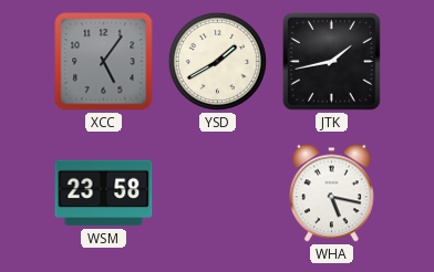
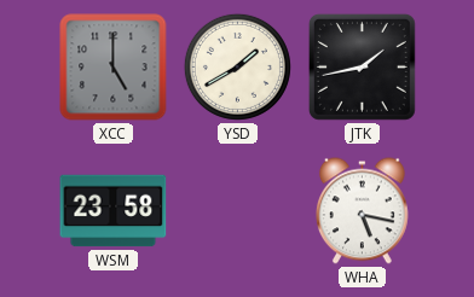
XCC: 5:06 -> 5:00
